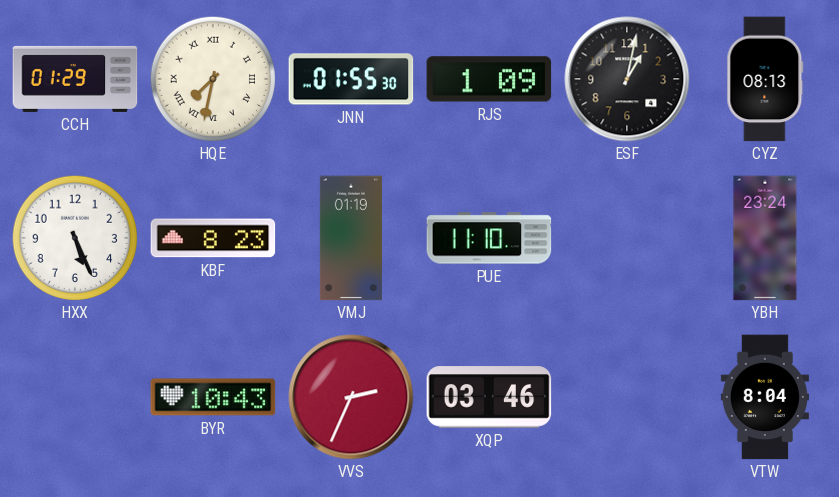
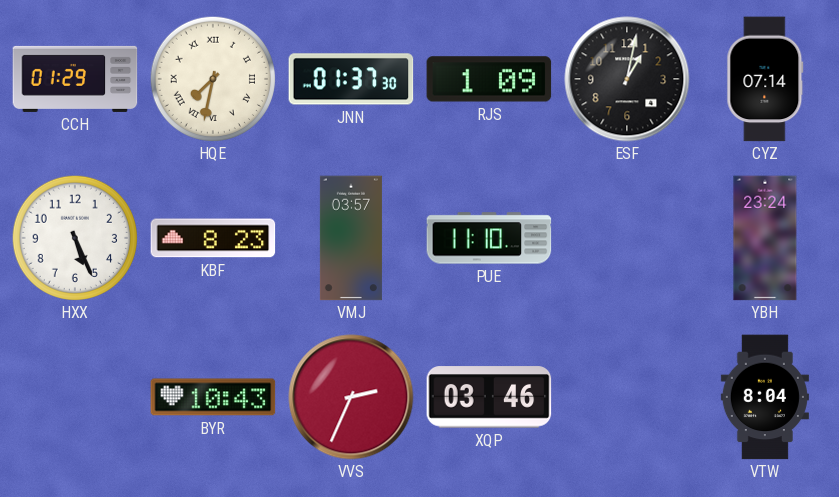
JNN: 01:55 -> 01:37
CYZ: 08:13 -> 07:14
VMJ: 01:19 -> 03:57
